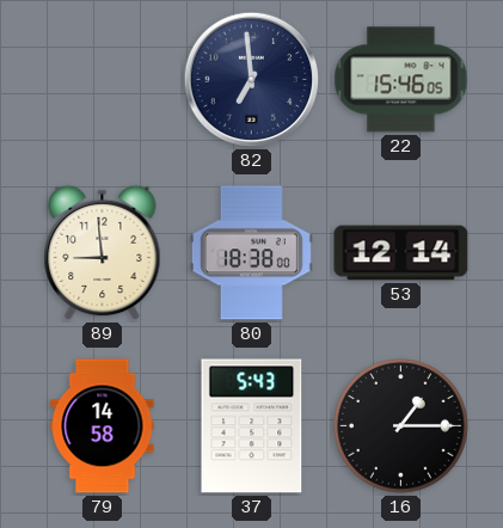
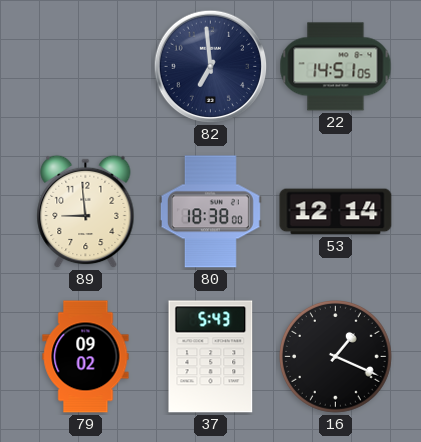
22: 15:46 -> 14:51
79: 14:58 -> 09:02
16: 1:15 -> 1:19
